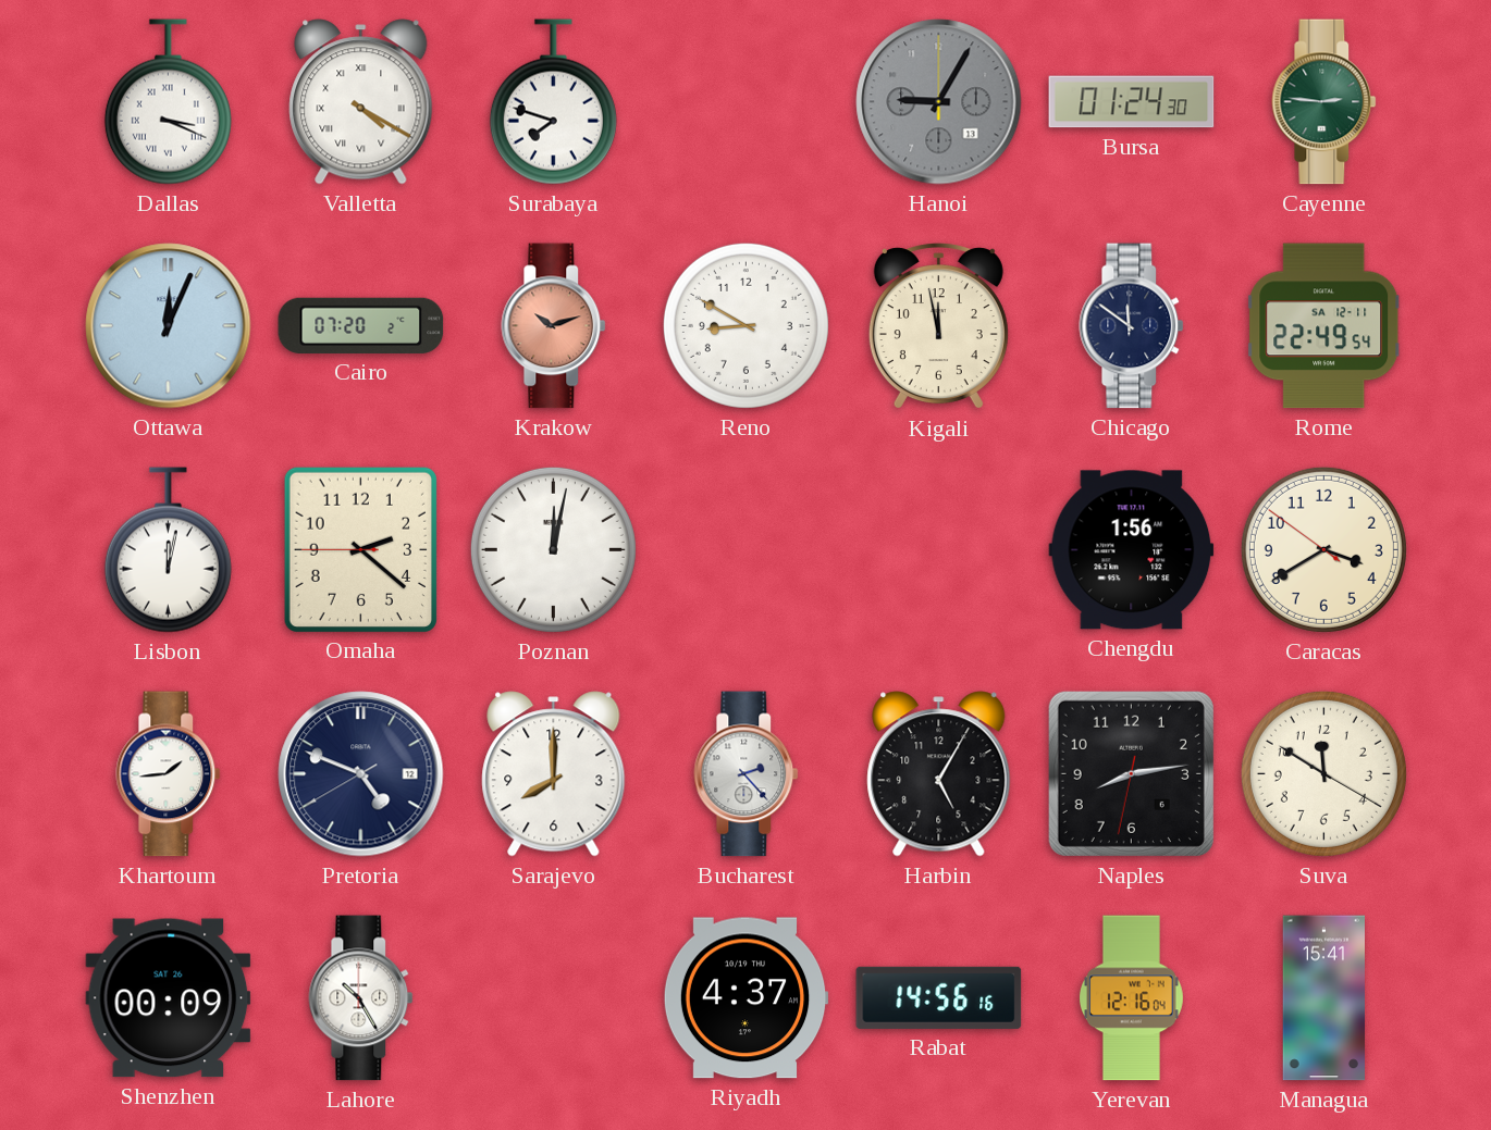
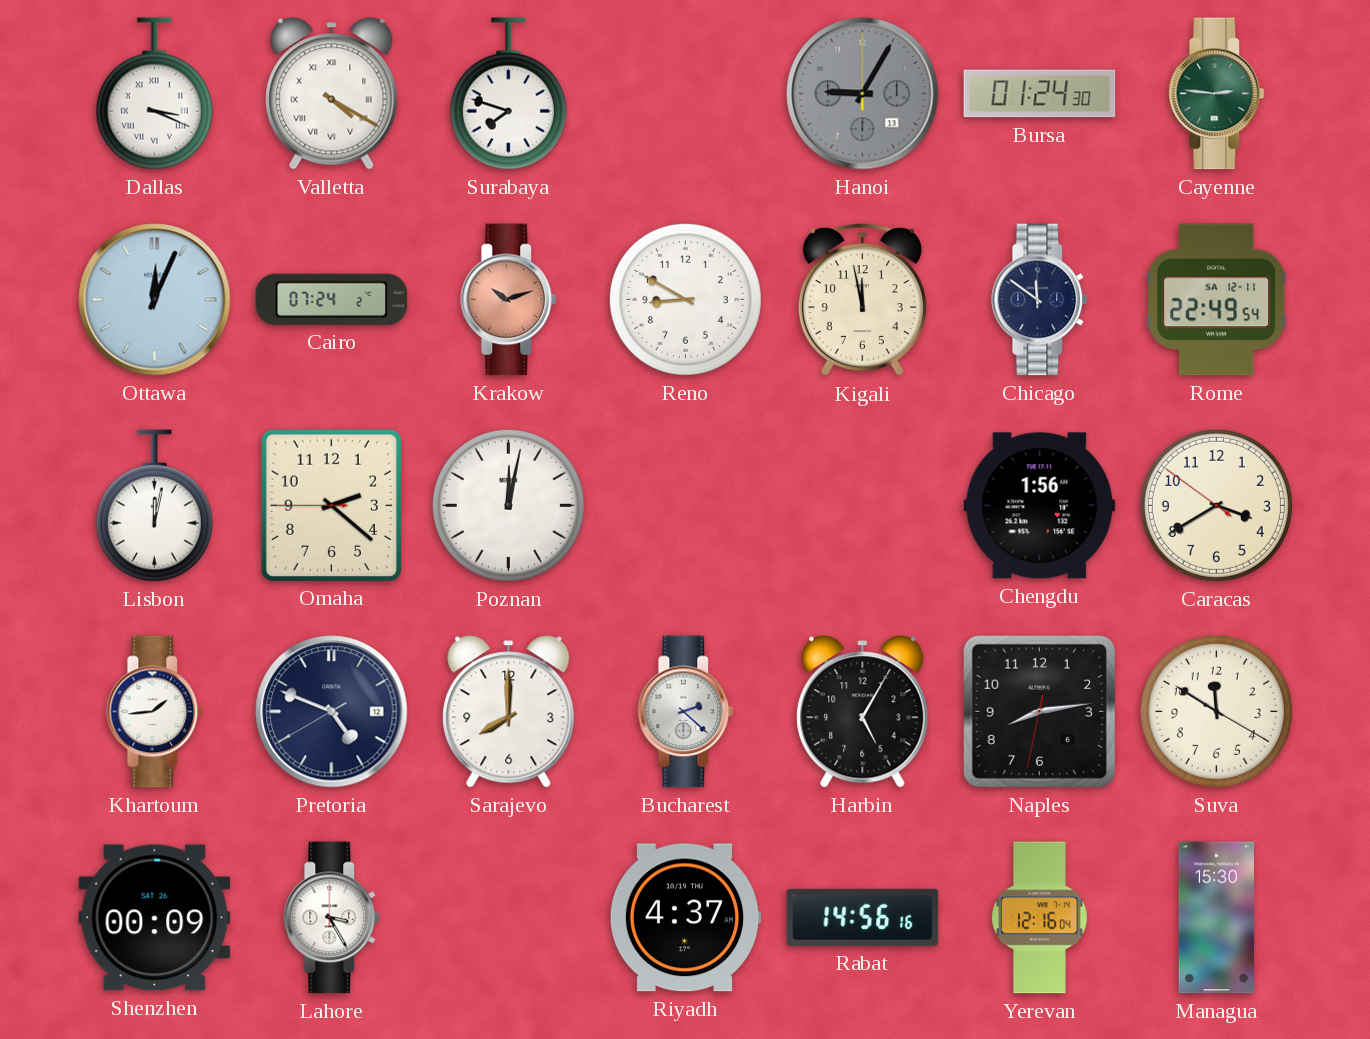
Cairo: 07:20 -> 07:24
Bucharest: 2:23 -> 2:22
Lahore: 10:25 -> 3:25
Managua: 15:41 -> 15:30
